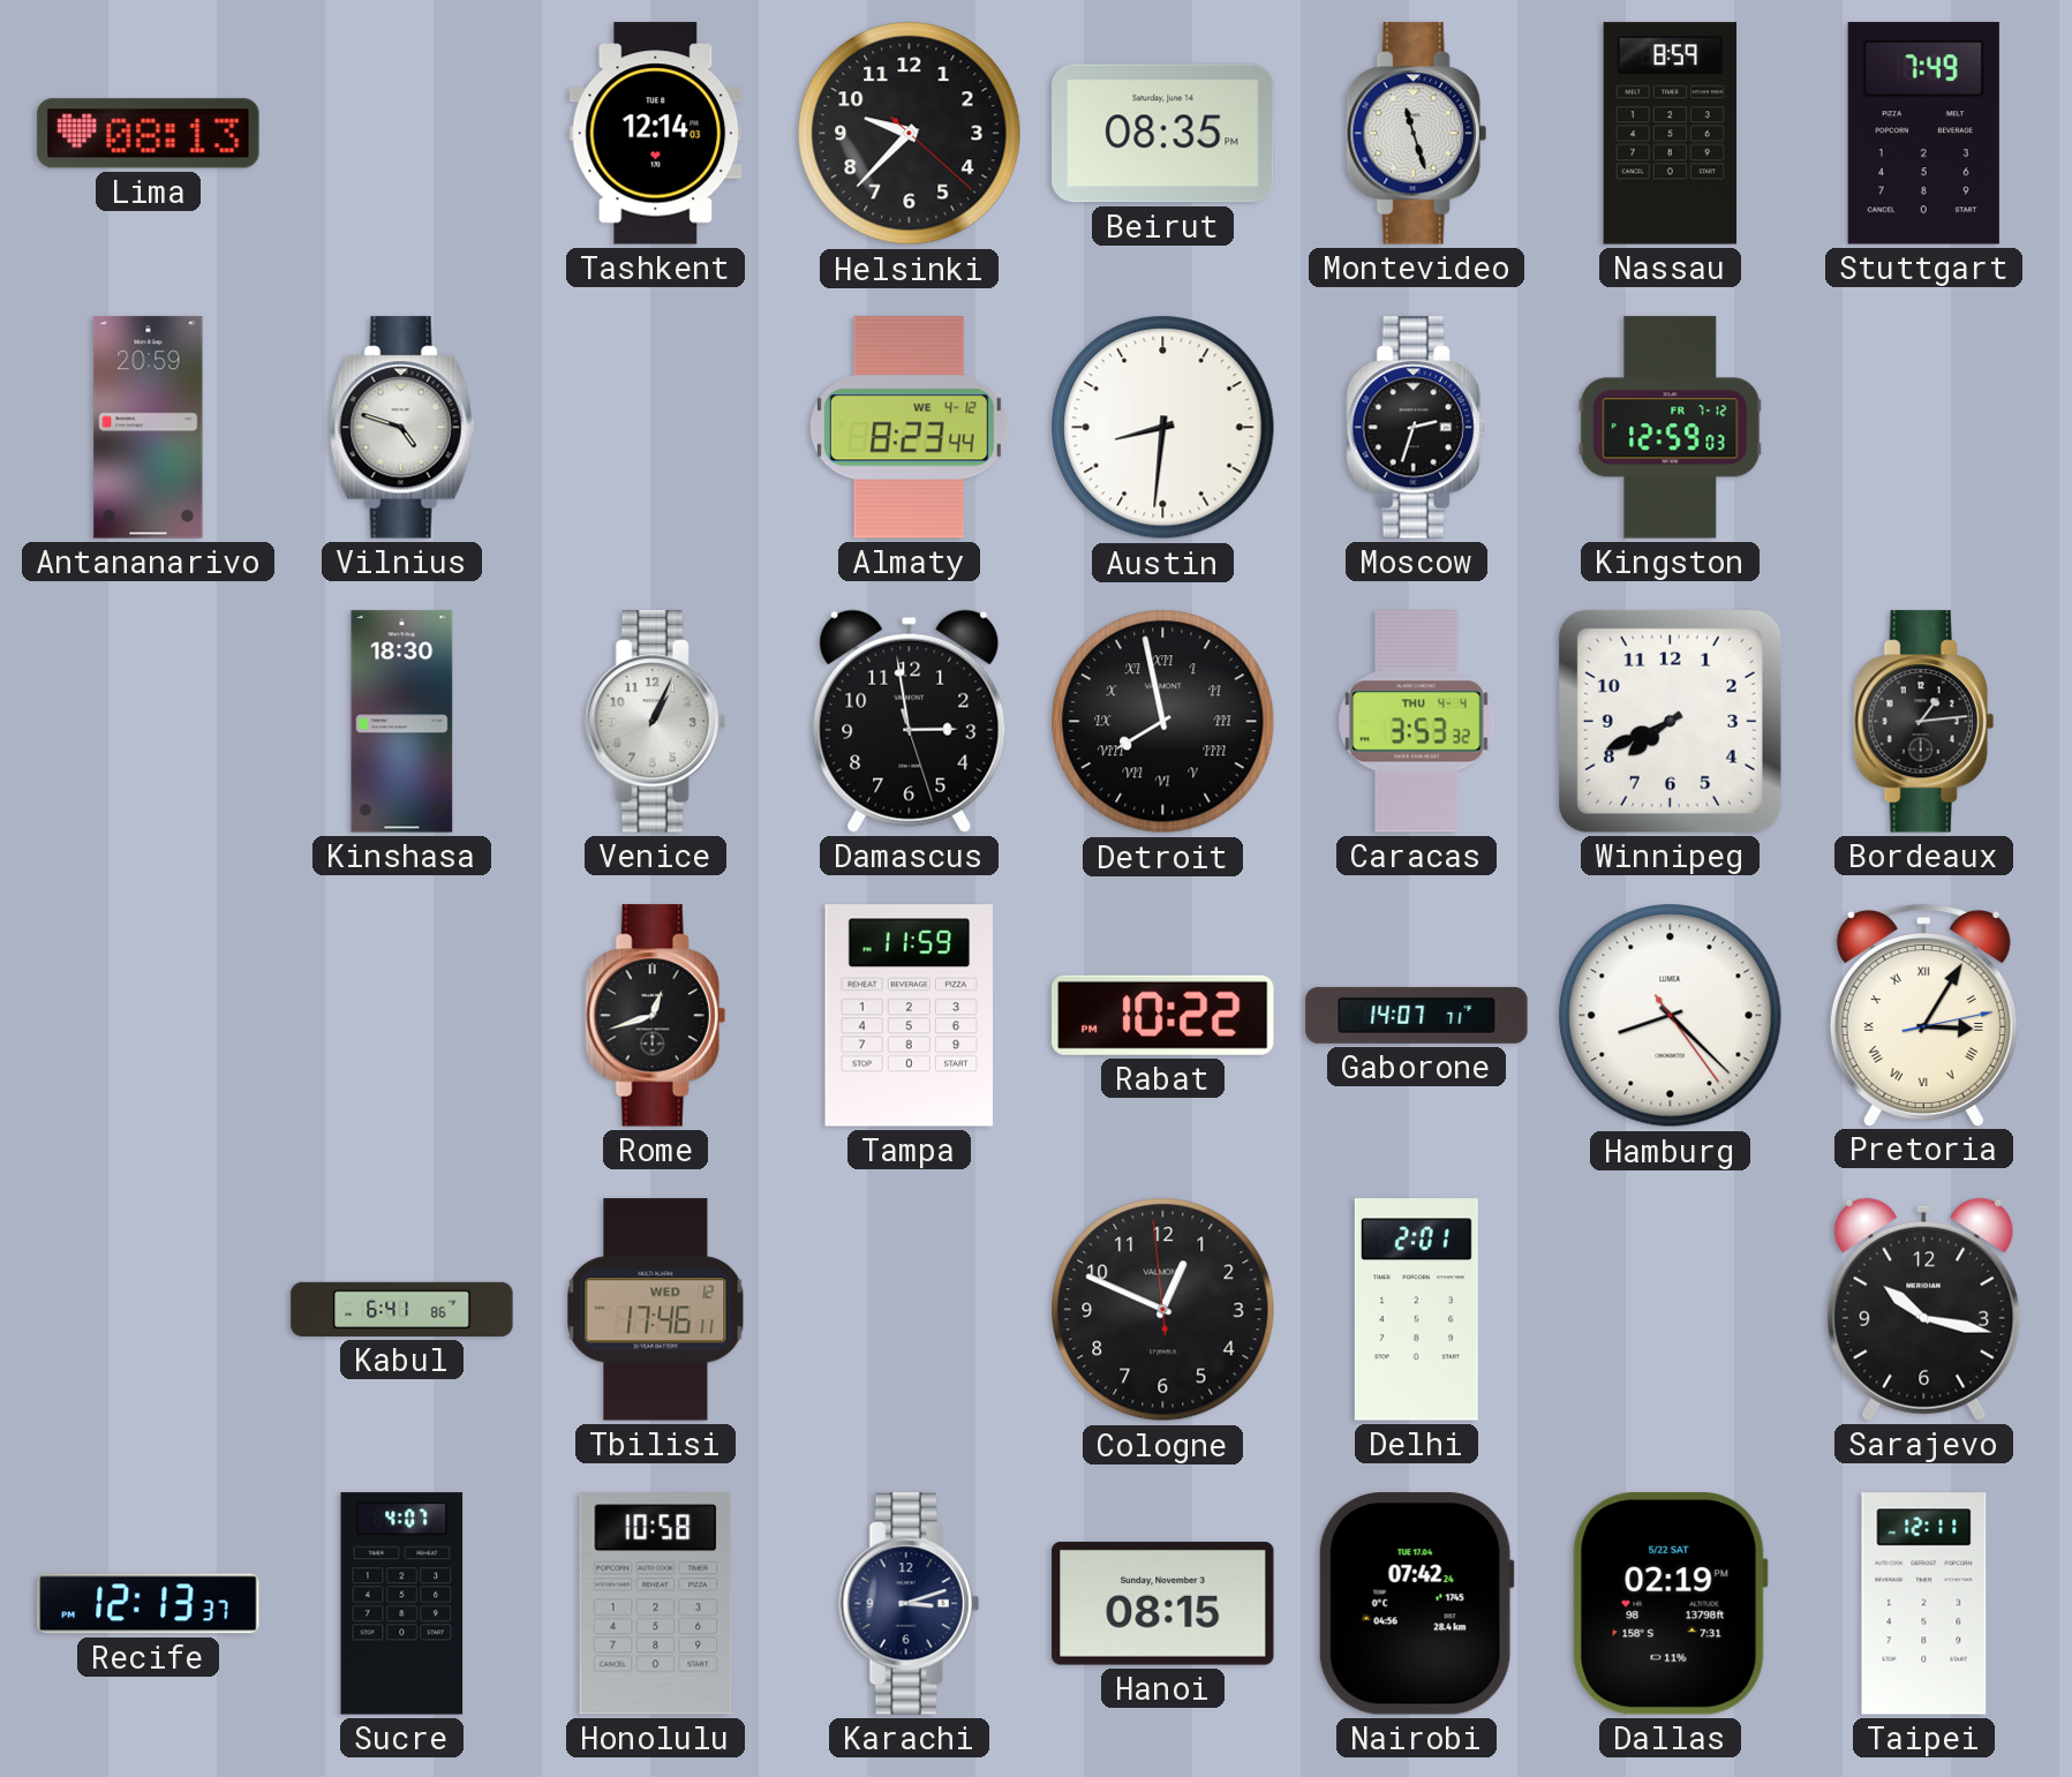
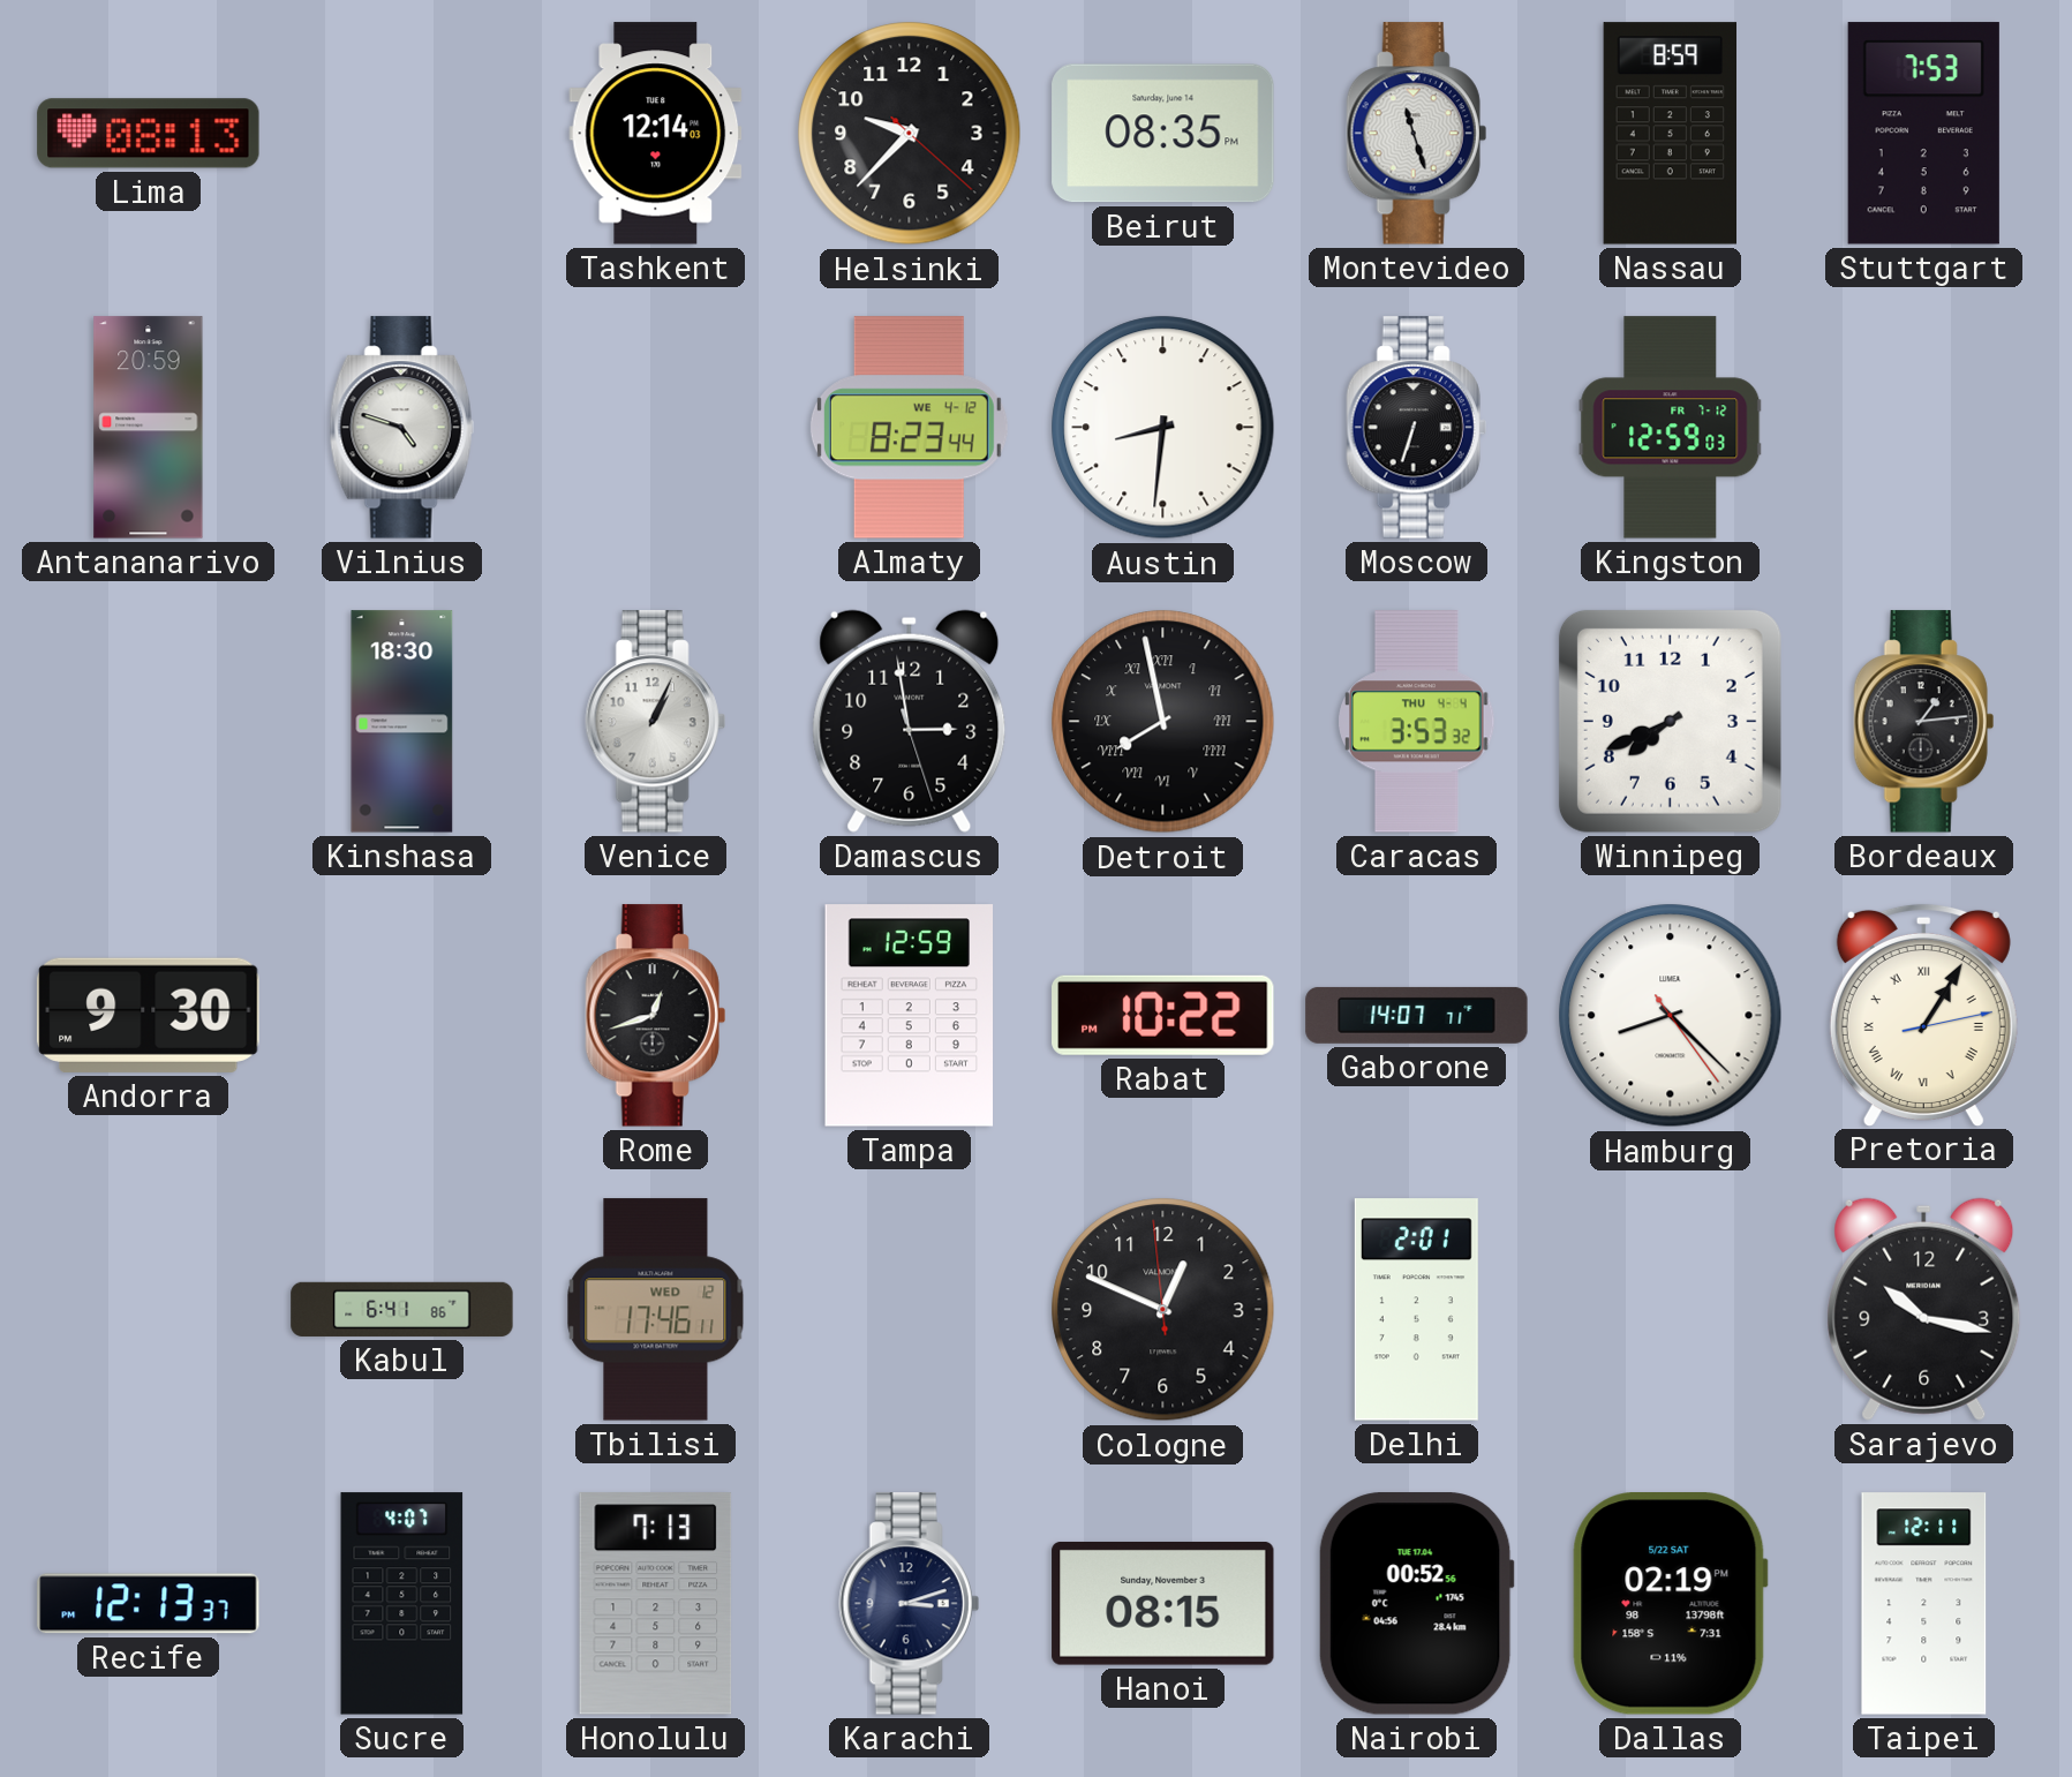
Stuttgart: 7:49 -> 7:53
Moscow: 2:33 -> 6:33
Andorra: none -> 9:30
Tampa: 11:59 -> 12:59
Pretoria: 3:05 -> 1:05
Honolulu: 10:58 -> 7:13
Nairobi: 07:42 -> 00:52
